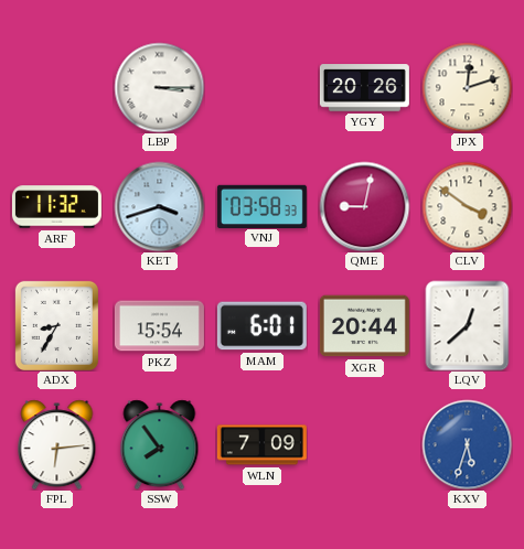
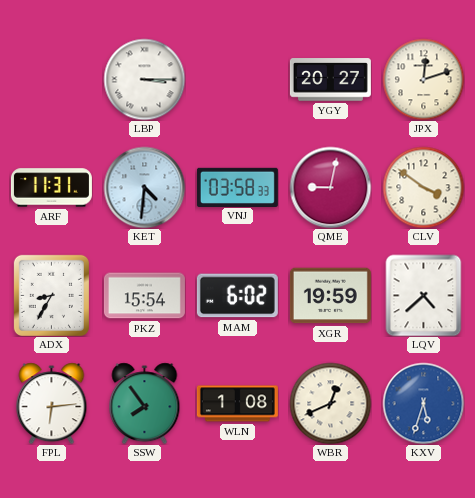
YGY: 20:26 -> 20:27
ARF: 11:32 -> 11:31
KET: 3:42 -> 4:31
MAM: 6:01 -> 6:02
XGR: 20:44 -> 19:59
LQV: 12:38 -> 4:38
WLN: 7:09 -> 1:08
WBR: none -> 12:41
